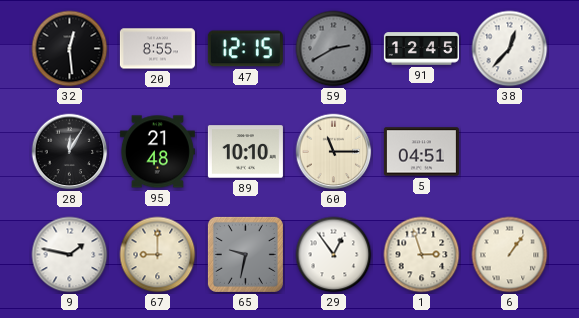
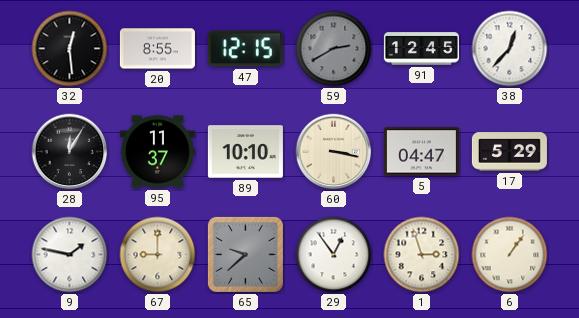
95: 21:48 -> 11:37
60: 11:15 -> 3:17
5: 04:51 -> 04:47
17: none -> 5:29
65: 9:32 -> 9:38
